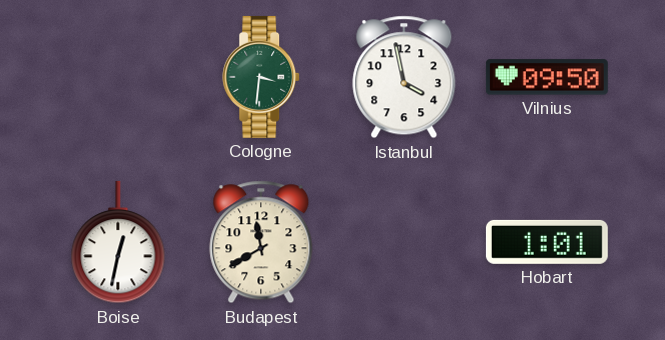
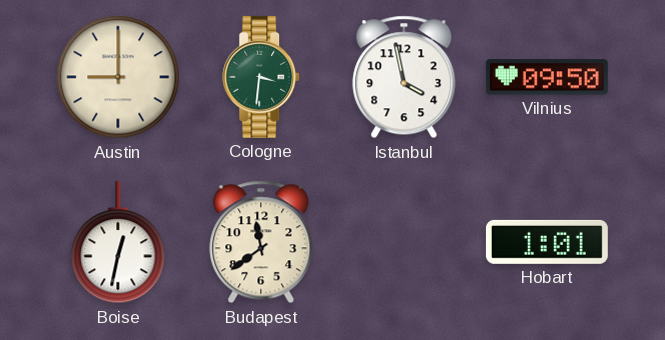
Austin: none -> 9:00
Budapest: 11:40 -> 11:39
